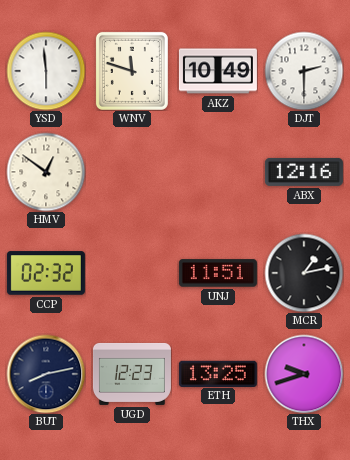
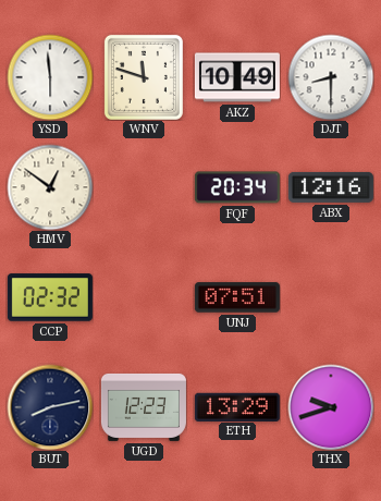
DJT: 2:30 -> 8:30
FQF: none -> 20:34
UNJ: 11:51 -> 07:51
MCR: 1:13 -> none
ETH: 13:25 -> 13:29
